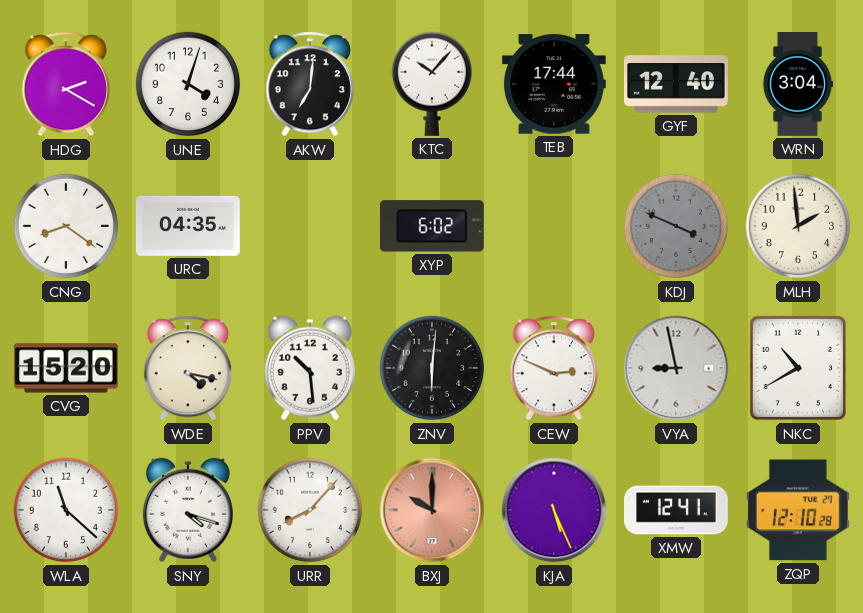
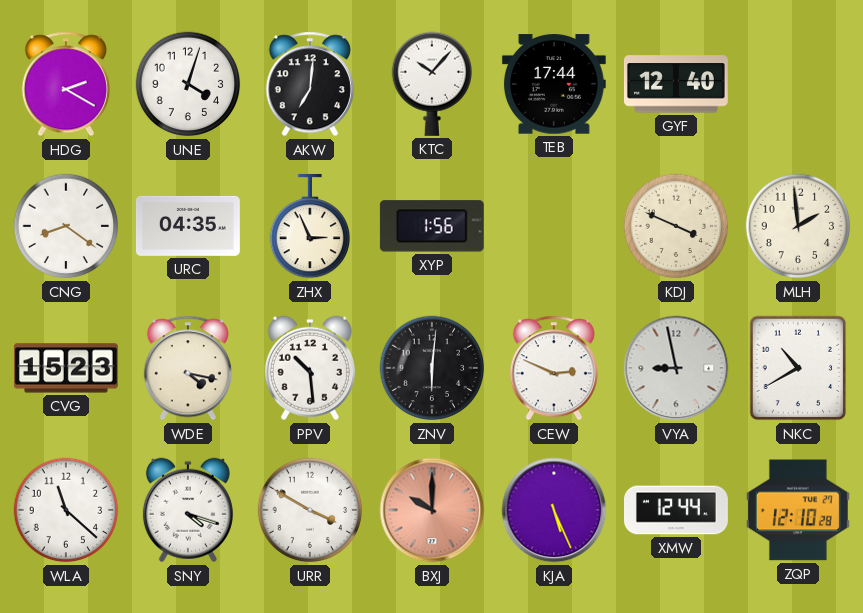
WRN: 3:04 -> none
ZHX: none -> 2:56
XYP: 6:02 -> 1:56
KDJ dial: grey -> cream
CVG: 15:20 -> 15:23
URR: 8:07 -> 3:50
XMW: 12:41 -> 12:44
